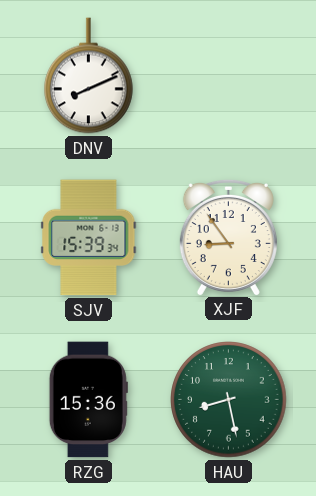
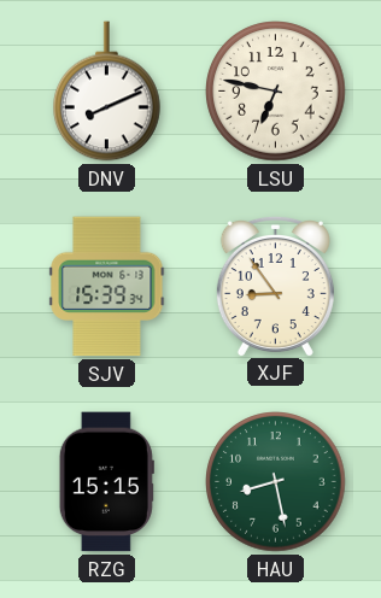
LSU: none -> 6:47
RZG: 15:36 -> 15:15
